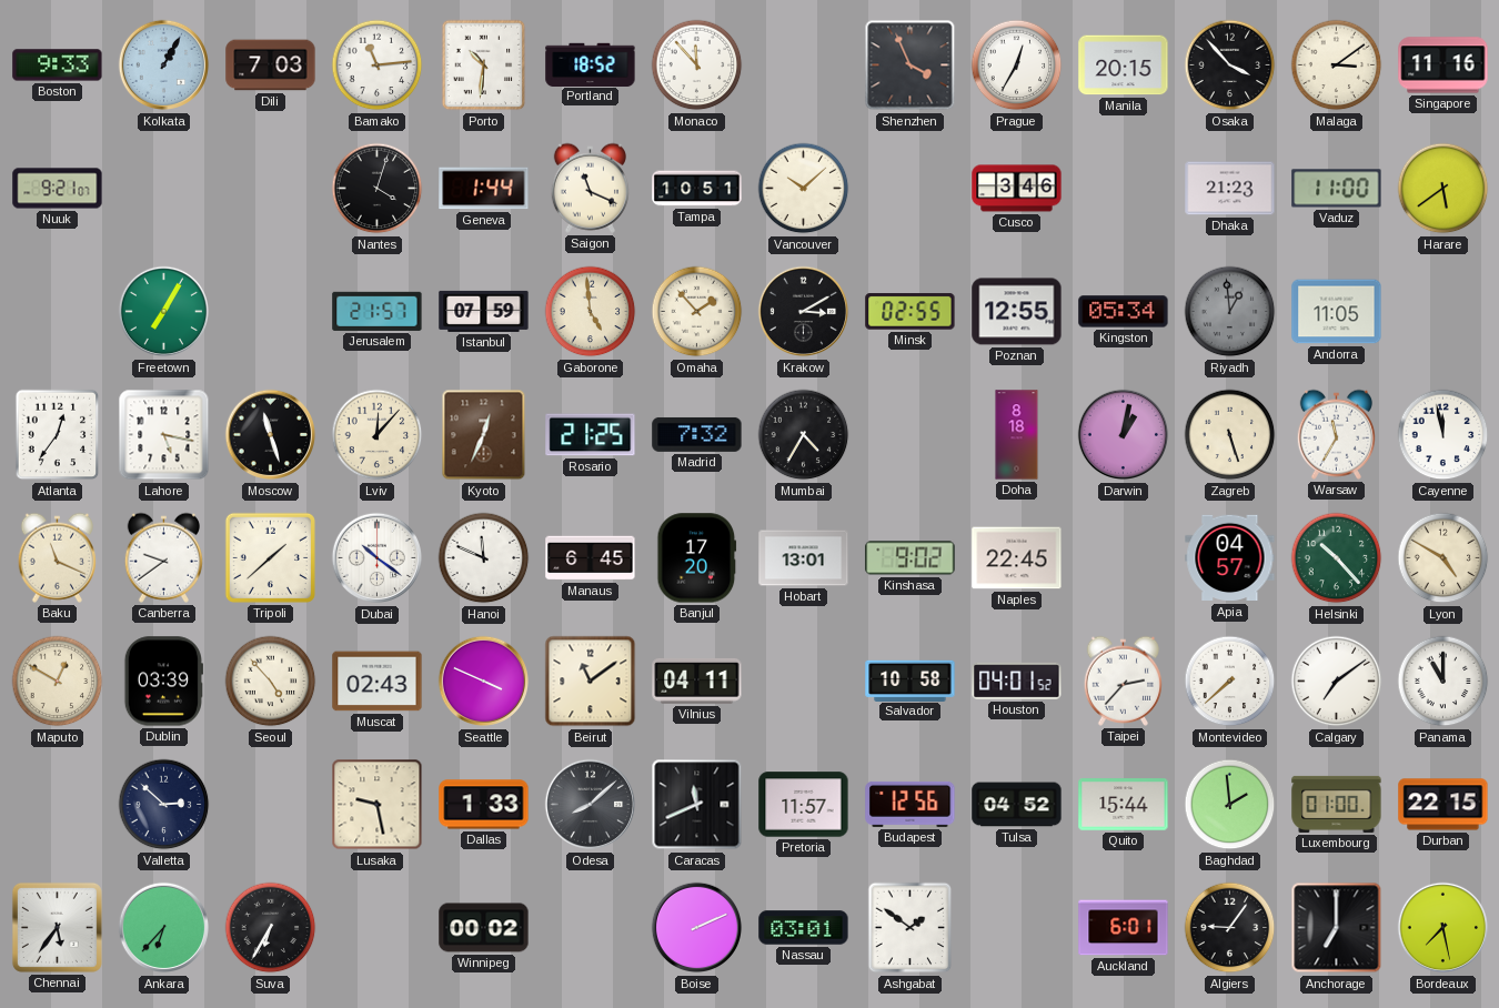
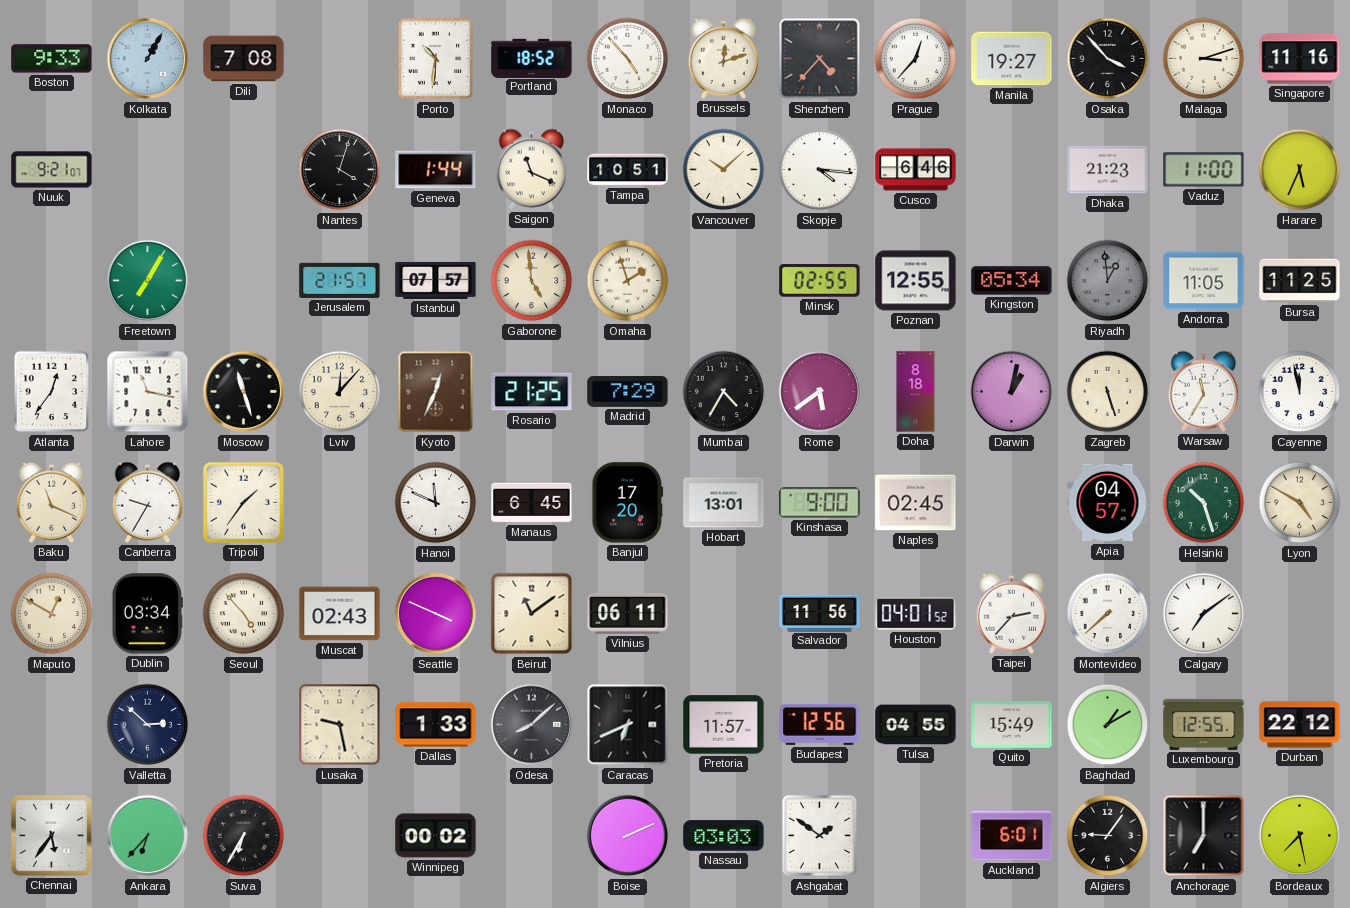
Dili: 7:03 -> 7:08
Bamako: 11:14 -> none
Monaco: 11:53 -> 4:53
Brussels: none -> 12:12
Shenzhen: 3:56 -> 4:37
Prague: 12:35 -> 12:37
Manila: 20:15 -> 19:27
Malaga: 3:09 -> 3:12
Skopje: none -> 4:16
Cusco: 3:46 -> 6:46
Harare: 5:39 -> 5:34
Istanbul: 07:59 -> 07:57
Omaha: 1:53 -> 1:57
Krakow: 3:10 -> none
Bursa: none -> 11:25
Lahore: 5:17 -> 11:17
Madrid: 7:32 -> 7:29
Rome: none -> 5:39
Canberra: 9:39 -> 9:35
Tripoli: 1:38 -> 1:36
Dubai: 10:21 -> none
Kinshasa: 9:02 -> 9:00
Naples: 22:45 -> 02:45
Helsinki: 10:23 -> 10:27
Dublin: 03:39 -> 03:34
Vilnius: 04:11 -> 06:11
Salvador: 10:58 -> 11:56
Panama: 11:00 -> none
Caracas: 11:41 -> 6:41
Tulsa: 04:52 -> 04:55
Quito: 15:44 -> 15:49
Baghdad: 1:59 -> 1:10
Luxembourg: 01:00 -> 12:55
Durban: 22:15 -> 22:12
Nassau: 03:01 -> 03:03
